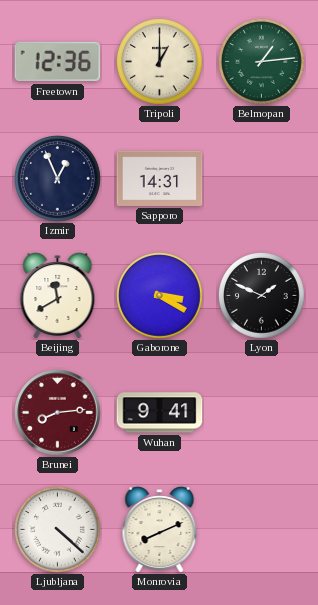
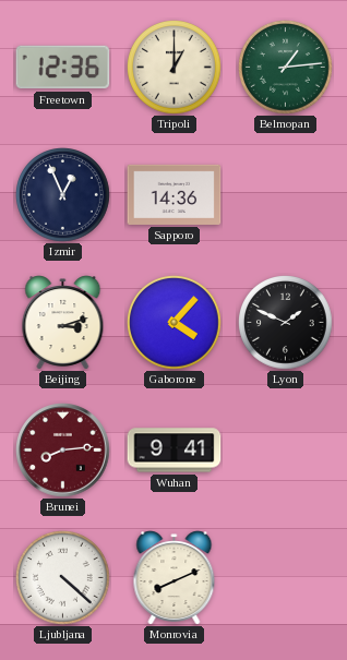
Sapporo: 14:31 -> 14:36
Beijing: 11:40 -> 3:12
Gaborone: 3:20 -> 4:07
